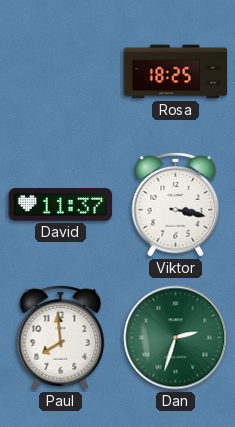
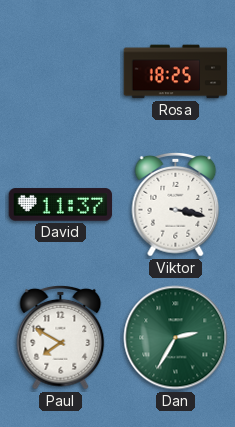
Paul: 7:59 -> 7:50
Dan: 2:33 -> 2:35
